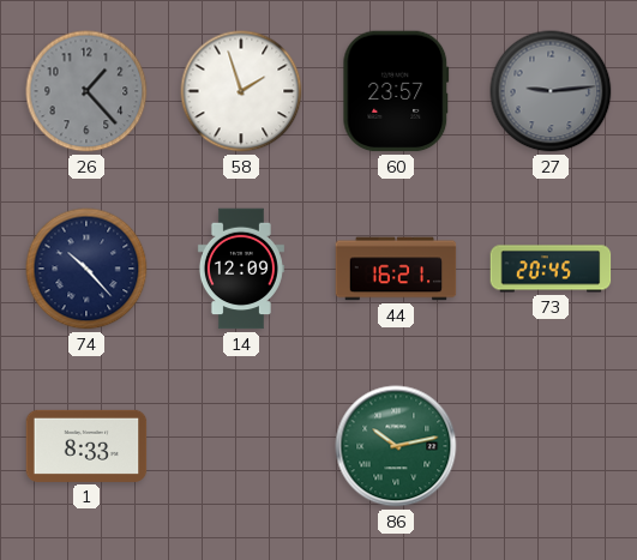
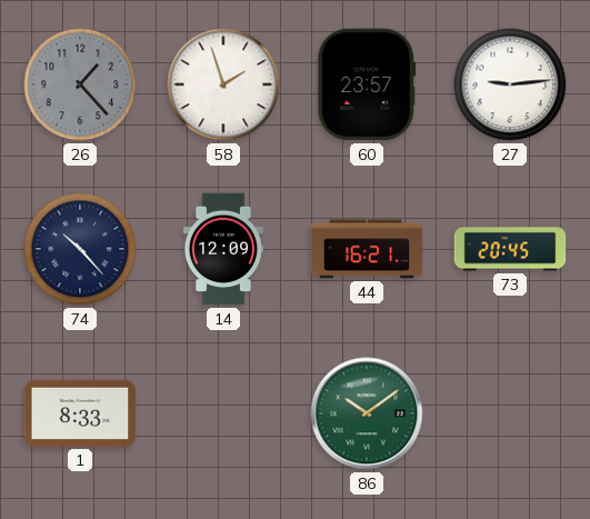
27 dial: grey -> white
86: 10:13 -> 10:09
